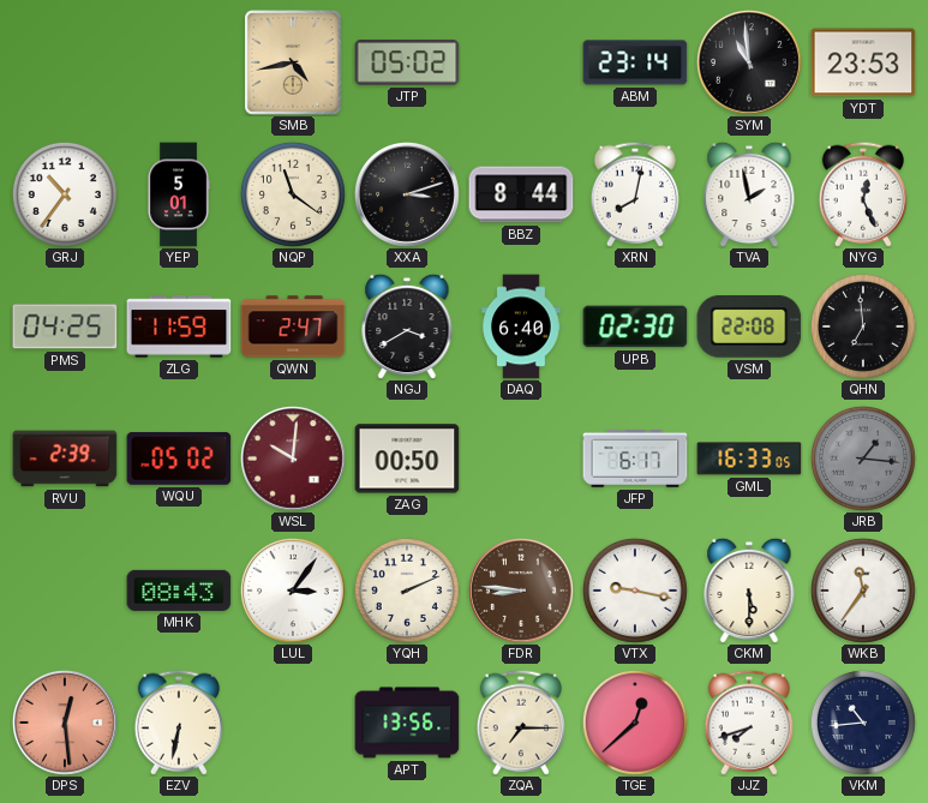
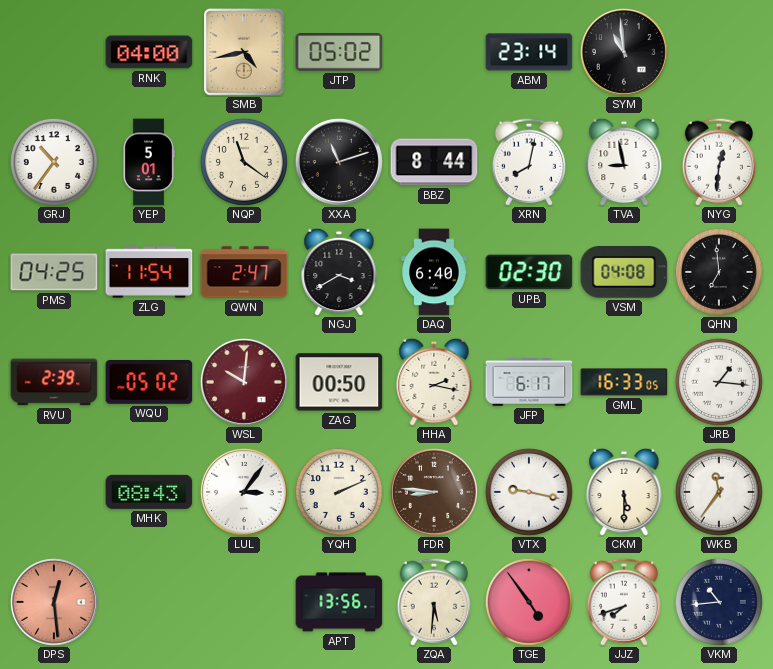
RNK: none -> 04:00
YDT: 23:53 -> none
XXA: 3:12 -> 11:12
TVA: 1:58 -> 8:58
NYG: 12:26 -> 12:31
ZLG: 11:59 -> 11:54
VSM: 22:08 -> 04:08
HHA: none -> 2:17
JRB dial: grey -> white
EZV: 6:32 -> none
ZQA: 7:15 -> 5:31
TGE: 12:38 -> 4:54
